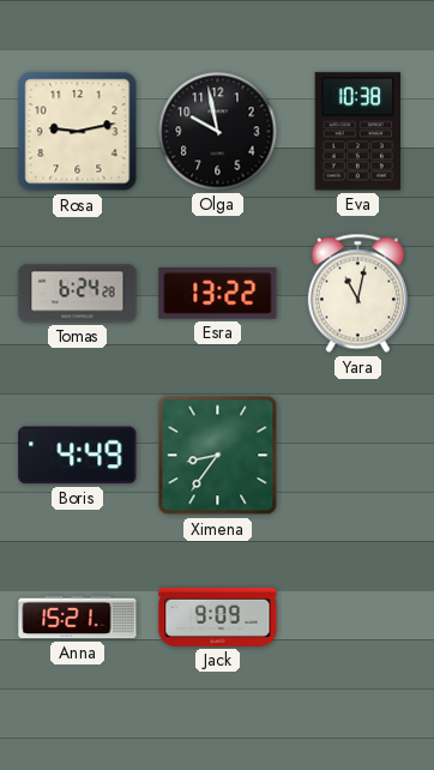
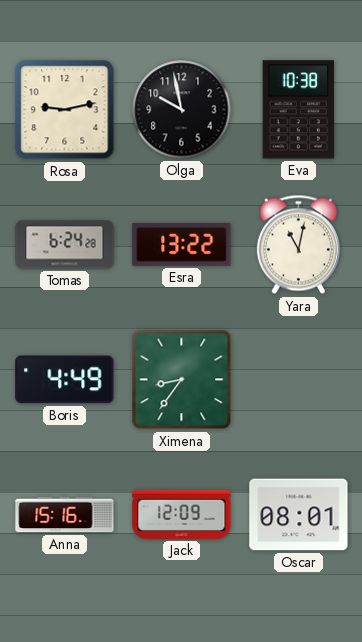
Anna: 15:21 -> 15:16
Jack: 9:09 -> 12:09
Oscar: none -> 08:01
